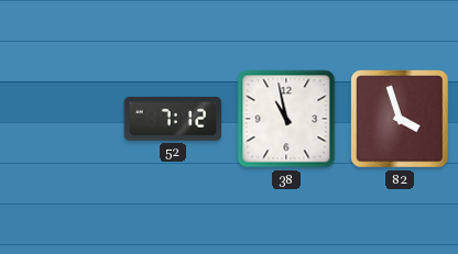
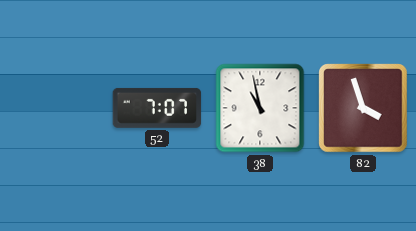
52: 7:12 -> 7:07
